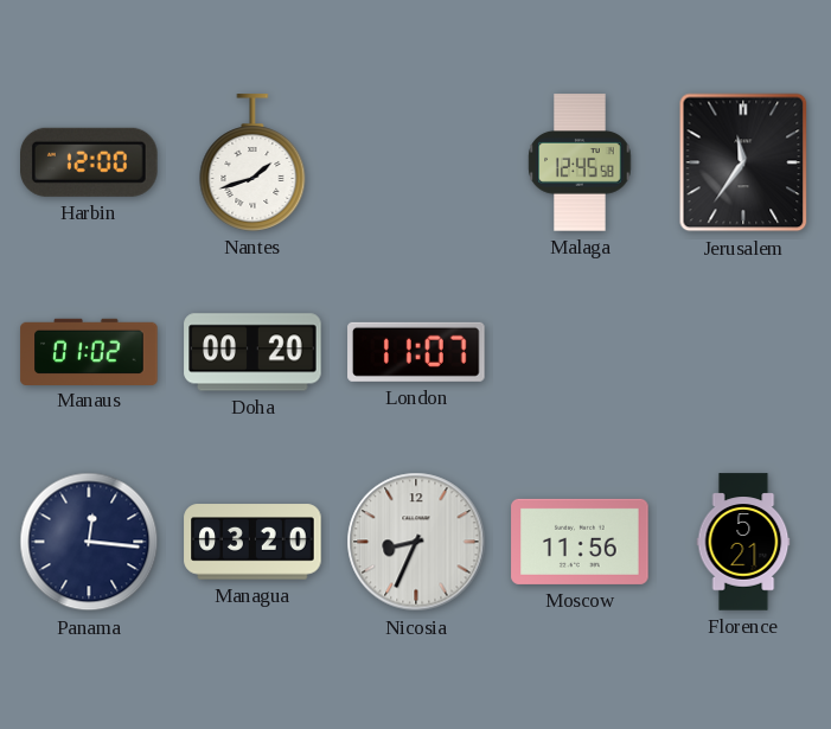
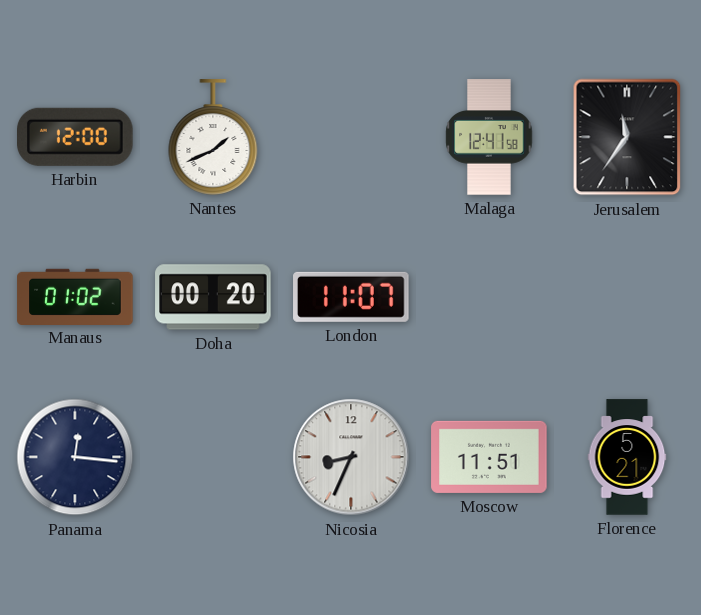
Nantes: 1:42 -> 1:41
Malaga: 12:45 -> 12:41
Managua: 03:20 -> none
Moscow: 11:56 -> 11:51
